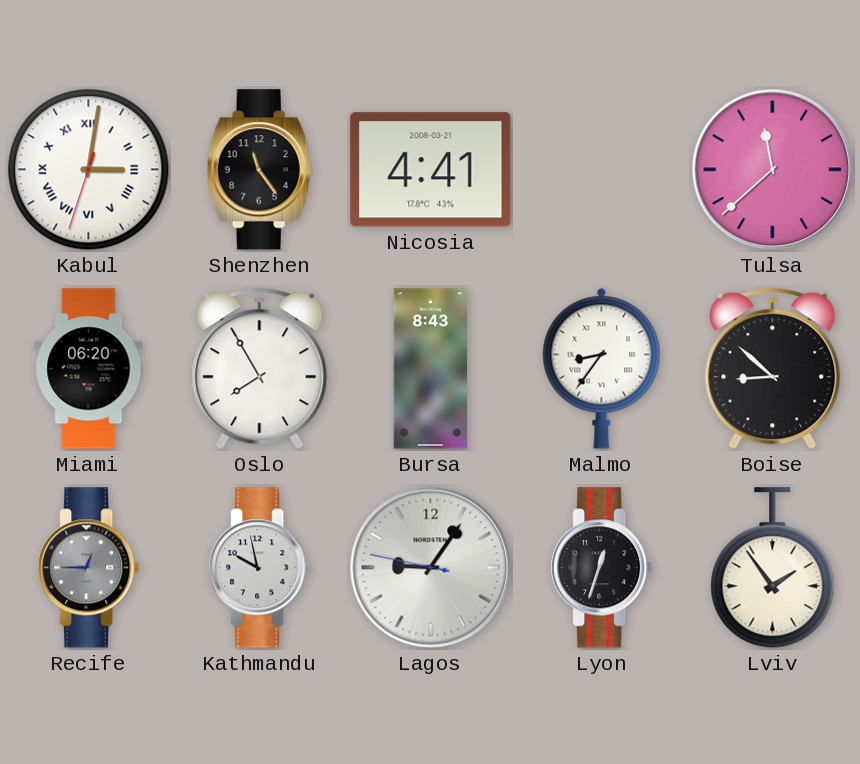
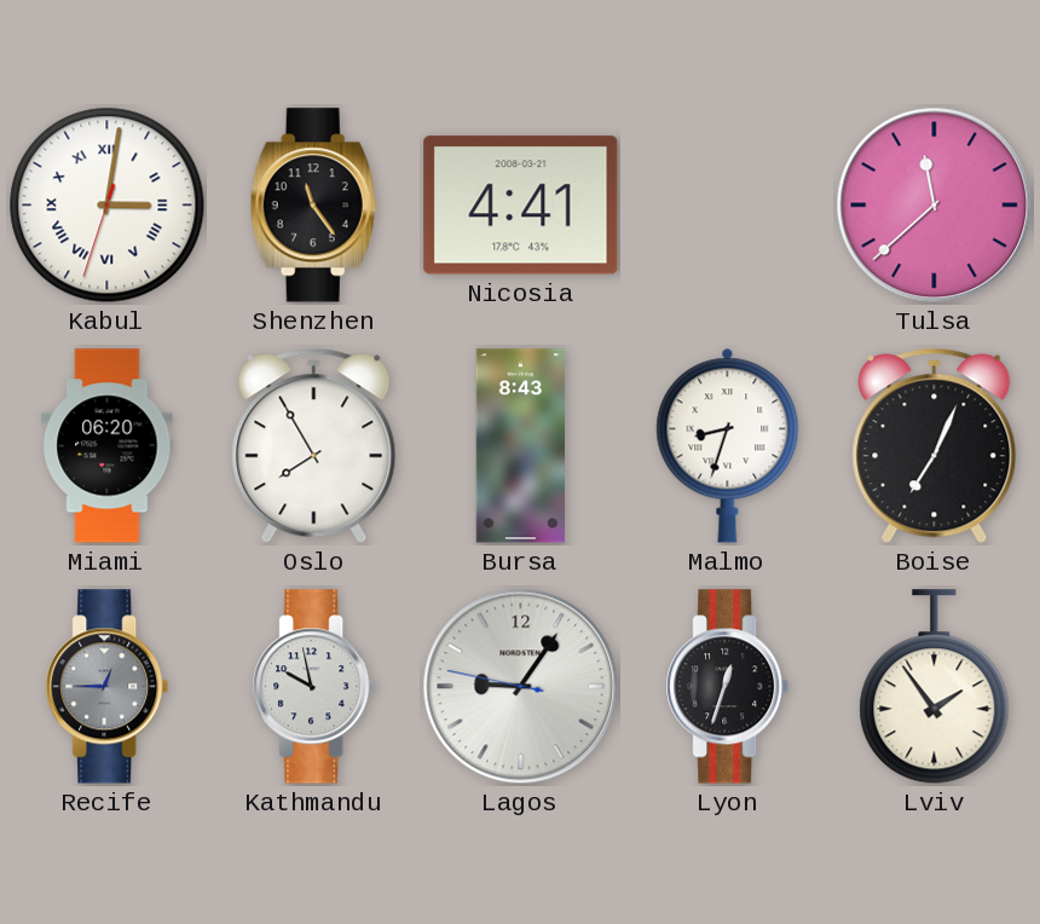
Malmo: 8:36 -> 8:33
Boise: 8:52 -> 7:04
